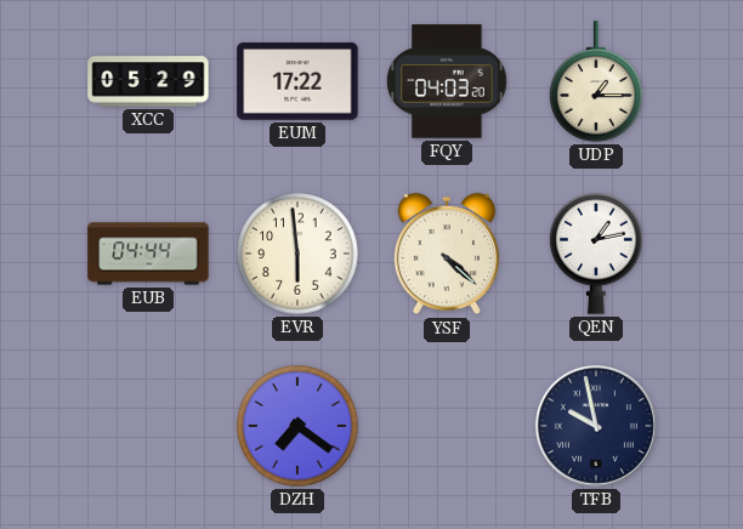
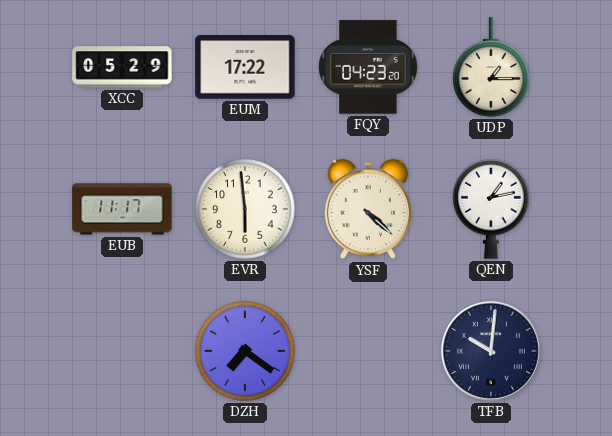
FQY: 04:03 -> 04:23
EUB: 04:44 -> 11:17
TFB: 9:58 -> 10:01
